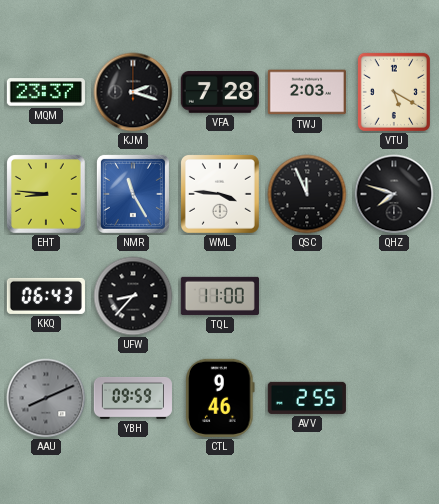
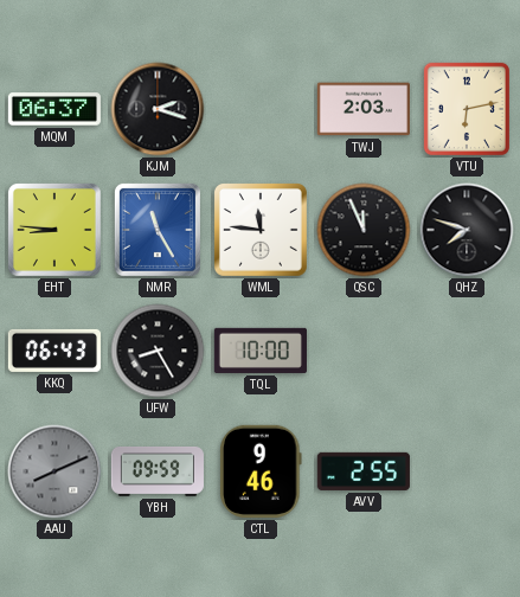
MQM: 23:37 -> 06:37
VFA: 7:28 -> none
VTU: 5:20 -> 6:13
WML: 3:46 -> 11:46
UFW: 8:37 -> 8:25
TQL: 11:00 -> 10:00
